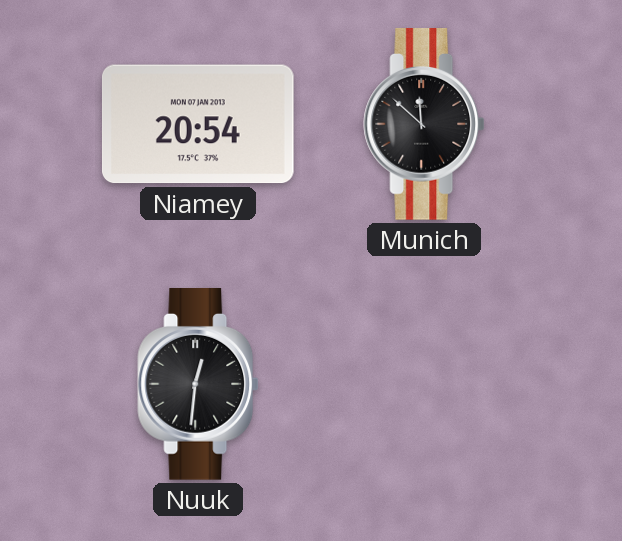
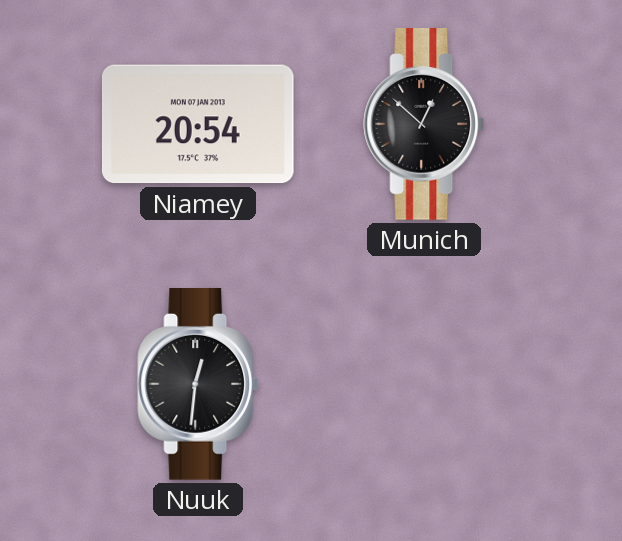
Munich: 11:52 -> 12:52
